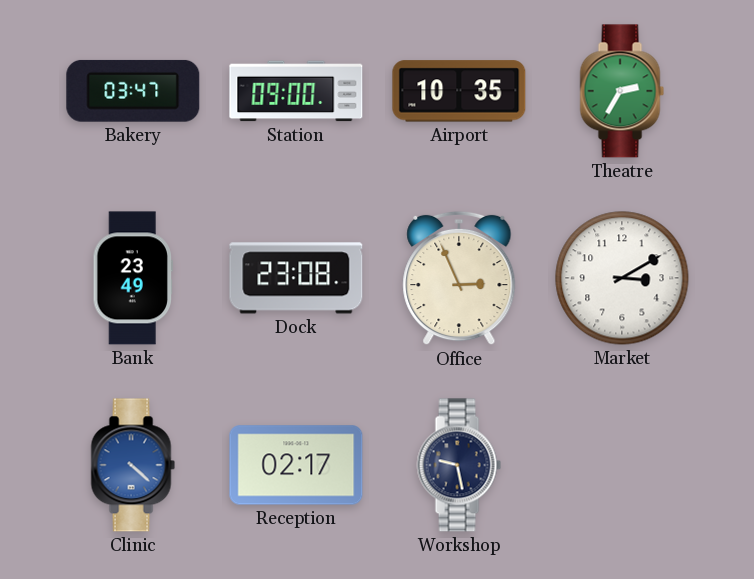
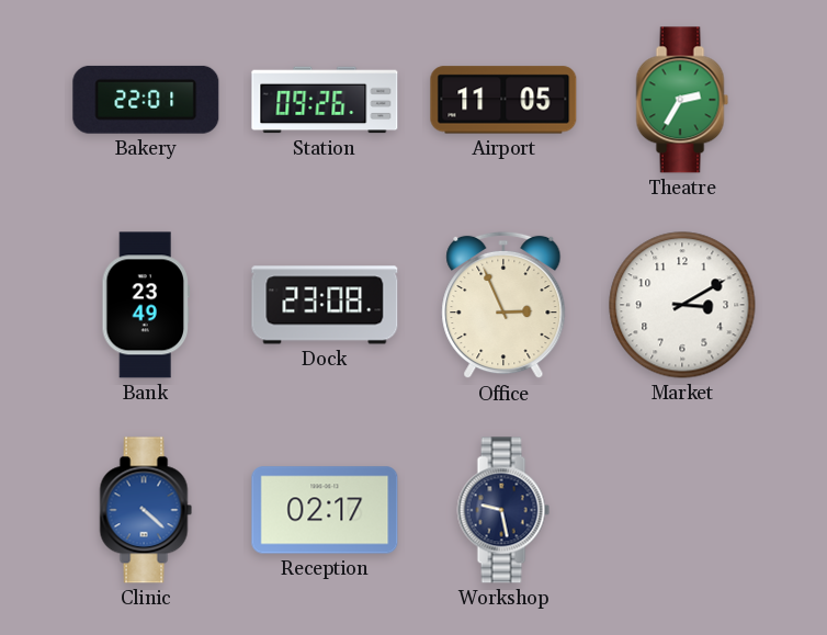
Bakery: 03:47 -> 22:01
Station: 09:00 -> 09:26
Airport: 10:35 -> 11:05
